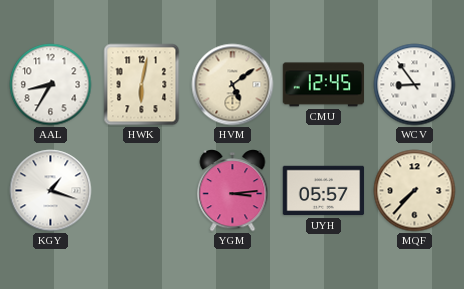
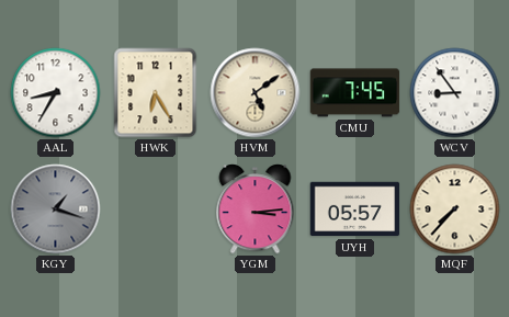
HWK: 6:02 -> 6:25
CMU: 12:45 -> 7:45
KGY dial: white -> grey
